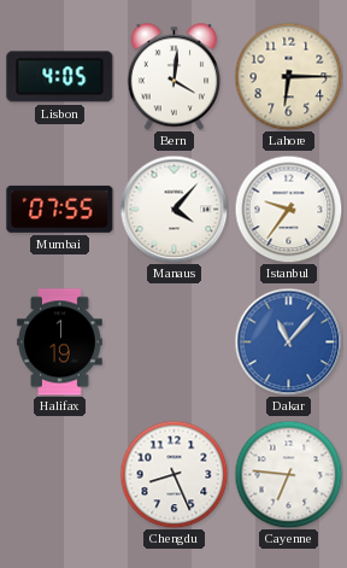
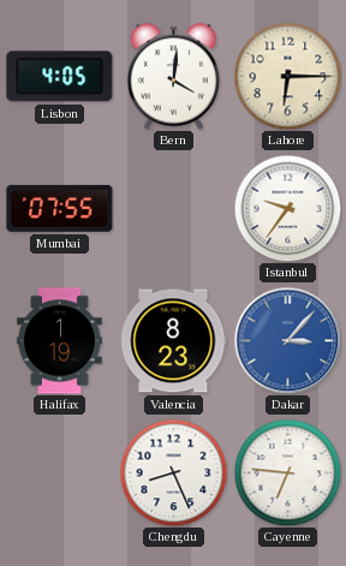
Manaus: 4:07 -> none
Valencia: none -> 8:23
Dakar: 11:07 -> 3:07
